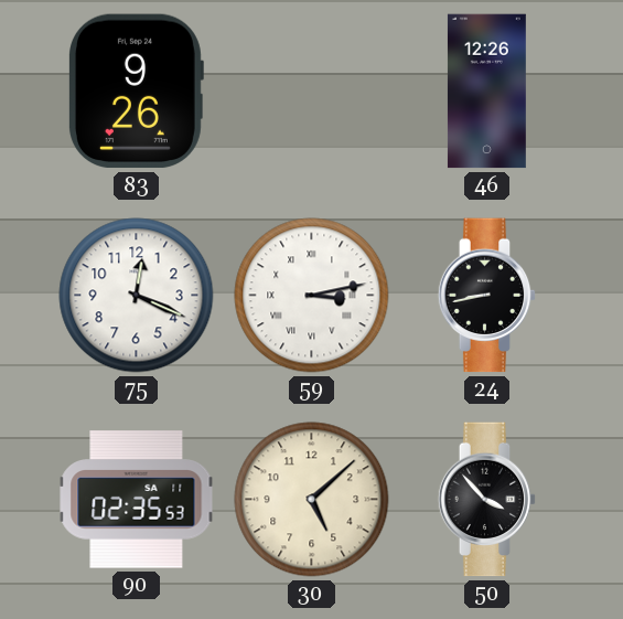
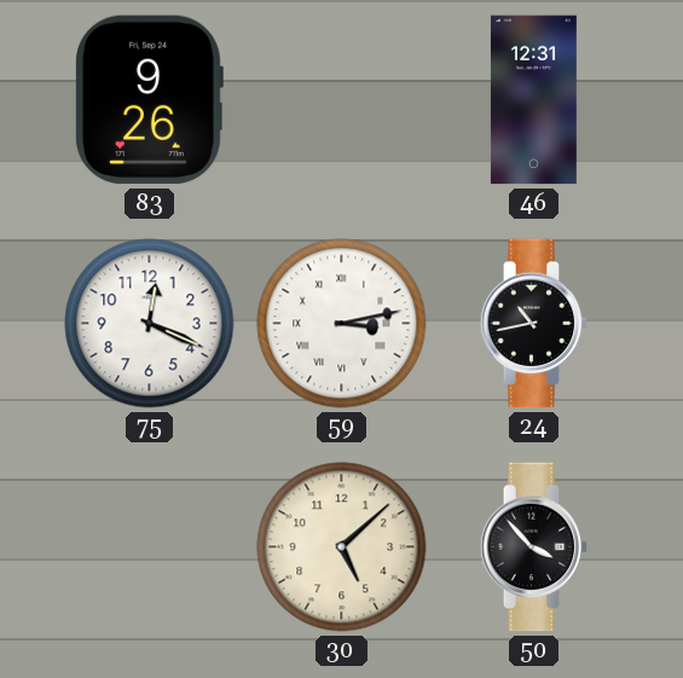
46: 12:26 -> 12:31
24: 8:43 -> 10:43
90: 02:35 -> none
